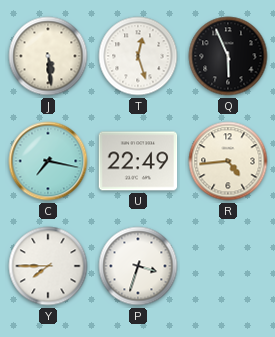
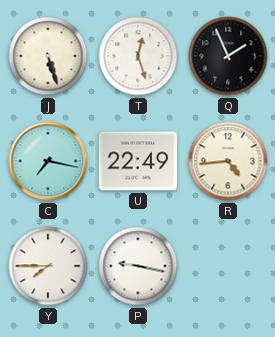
J: 5:29 -> 5:27
Q: 5:56 -> 1:56
P: 3:33 -> 9:17
